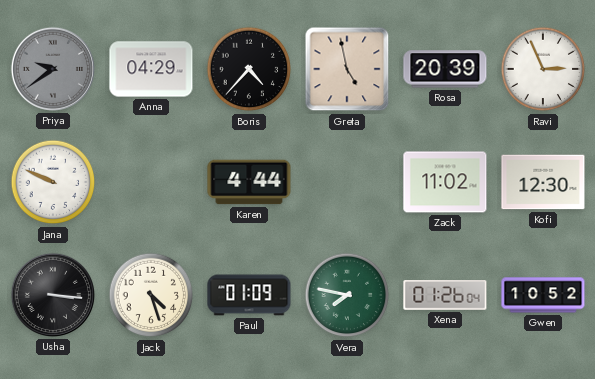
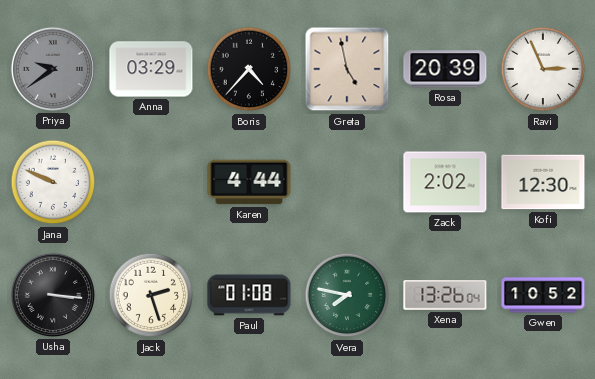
Anna: 04:29 -> 03:29
Zack: 11:02 -> 2:02
Jack: 4:27 -> 2:27
Paul: 01:09 -> 01:08
Xena: 01:26 -> 13:26
